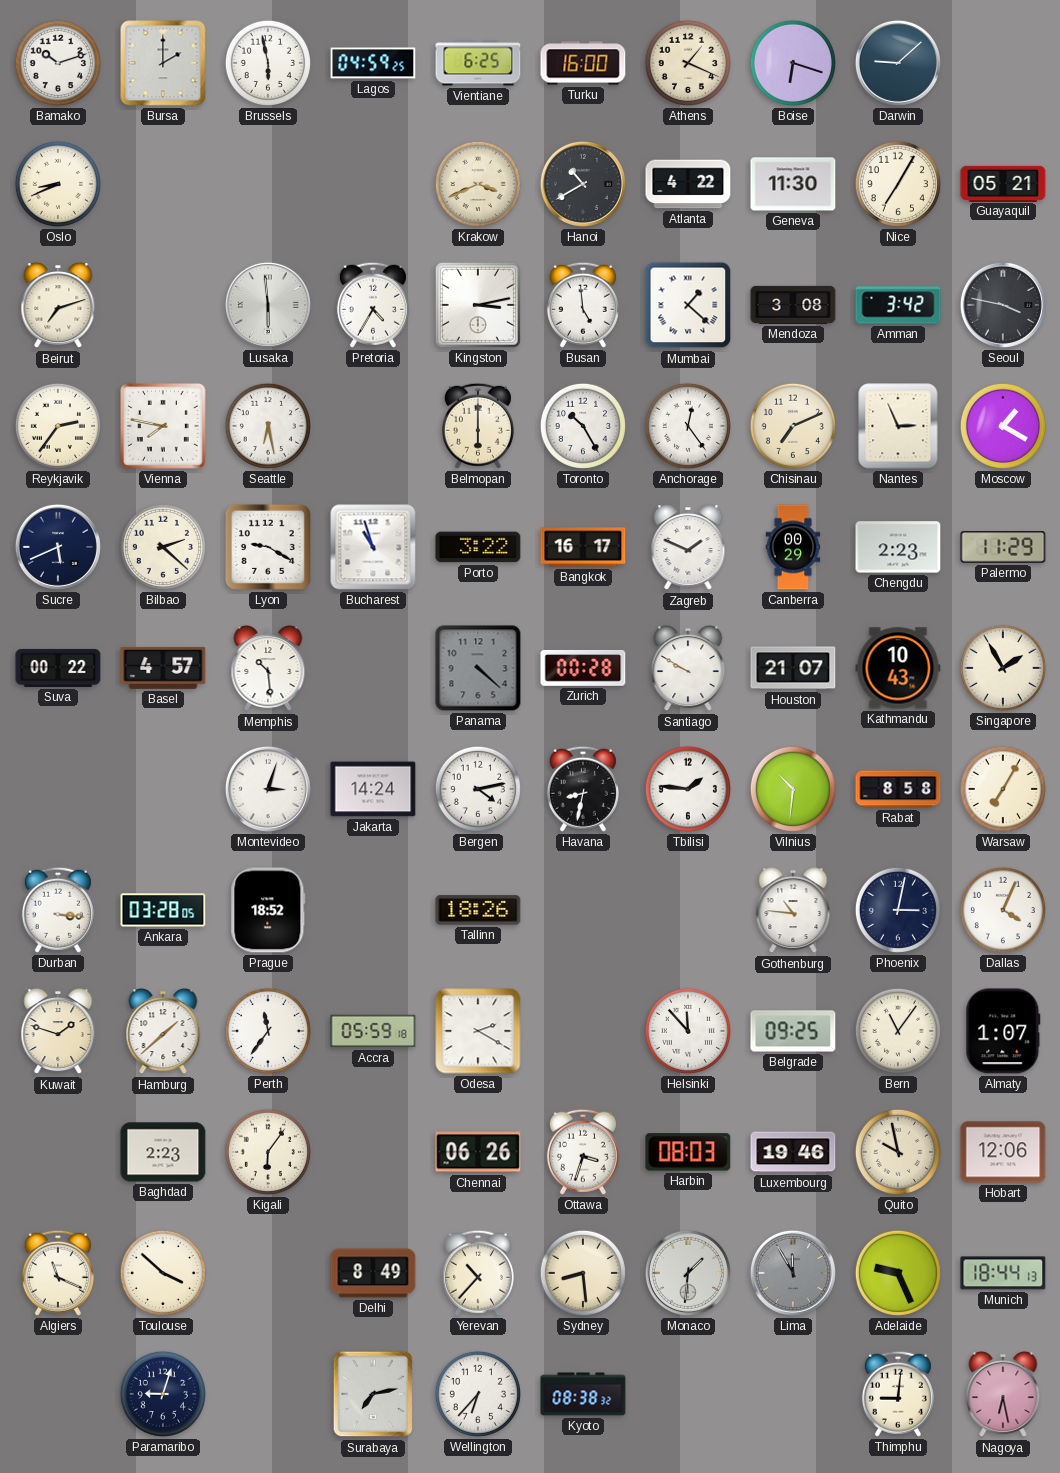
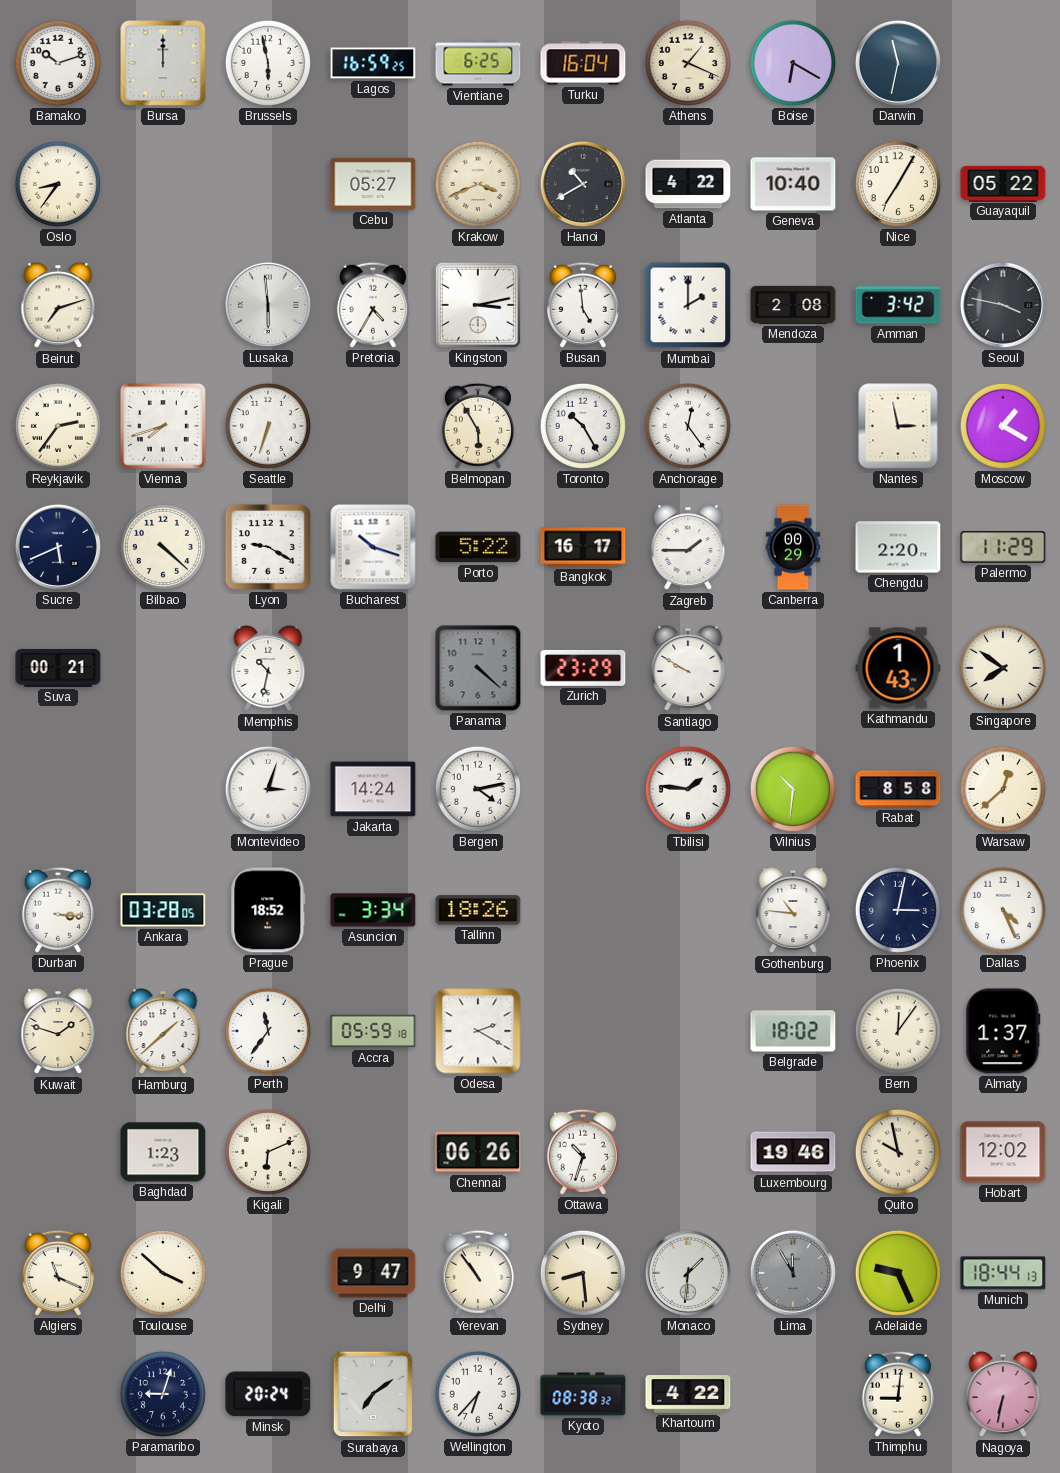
Bursa: 2:00 -> 12:00
Lagos: 04:59 -> 16:59
Turku: 16:00 -> 16:04
Boise: 6:18 -> 6:20
Darwin: 9:08 -> 11:32
Oslo: 8:41 -> 8:36
Cebu: none -> 05:27
Geneva: 11:30 -> 10:40
Guayaquil: 05:21 -> 05:22
Mumbai: 1:22 -> 2:00
Mendoza: 3:08 -> 2:08
Vienna: 7:47 -> 7:42
Seattle: 6:28 -> 6:33
Belmopan: 6:00 -> 5:55
Chisinau: 7:11 -> none
Nantes: 2:56 -> 2:58
Bilbao: 2:22 -> 4:22
Bucharest: 10:57 -> 10:18
Porto: 3:22 -> 5:22
Zagreb: 1:49 -> 1:45
Chengdu: 2:23 -> 2:20
Suva: 00:22 -> 00:21
Basel: 4:57 -> none
Memphis: 10:29 -> 10:32
Zurich: 00:28 -> 23:29
Houston: 21:07 -> none
Kathmandu: 10:43 -> 1:43
Singapore: 1:55 -> 7:51
Havana: 8:32 -> none
Warsaw: 7:05 -> 12:38
Asuncion: none -> 3:34
Dallas: 4:04 -> 4:26
Helsinki: 11:53 -> none
Belgrade: 09:25 -> 18:02
Bern: 11:06 -> 12:06
Almaty: 1:07 -> 1:37
Baghdad: 2:23 -> 1:23
Kigali: 6:06 -> 6:11
Ottawa: 3:33 -> 10:33
Harbin: 08:03 -> none
Hobart: 12:06 -> 12:02
Delhi: 8:49 -> 9:47
Yerevan: 10:37 -> 10:54
Minsk: none -> 20:24
Surabaya: 7:13 -> 7:09
Khartoum: none -> 4:22
Nagoya: 6:28 -> 6:32
